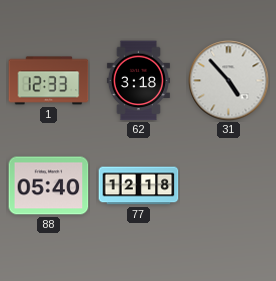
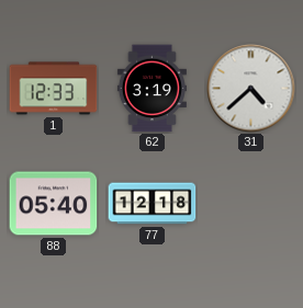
62: 3:18 -> 3:19
31: 4:53 -> 4:38
